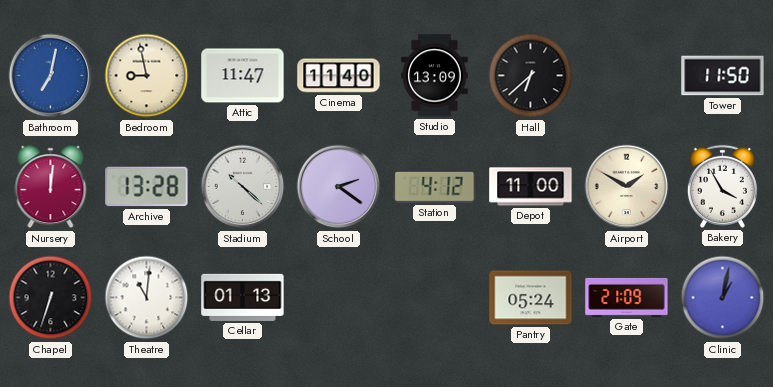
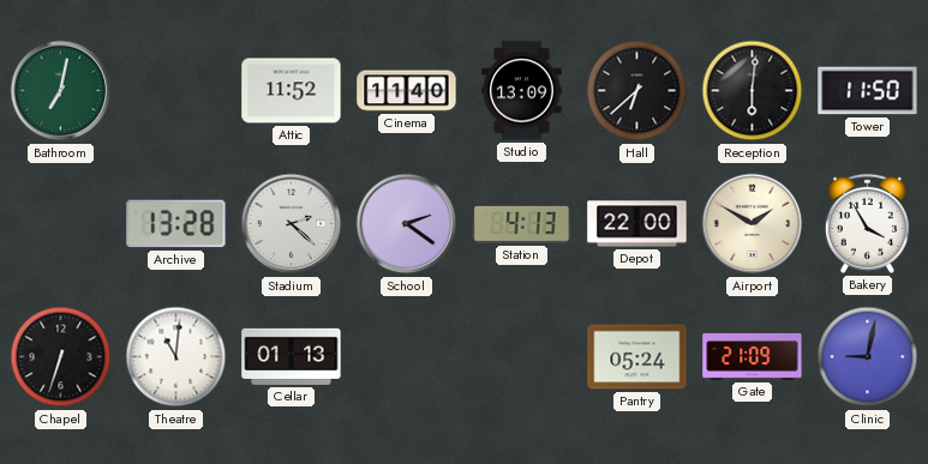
Bathroom dial: blue -> green
Bedroom: 8:58 -> none
Attic: 11:47 -> 11:52
Reception: none -> 6:01
Nursery: 12:01 -> none
Stadium: 10:22 -> 2:22
Station: 4:12 -> 4:13
Depot: 11:00 -> 22:00
Clinic: 1:02 -> 9:02
